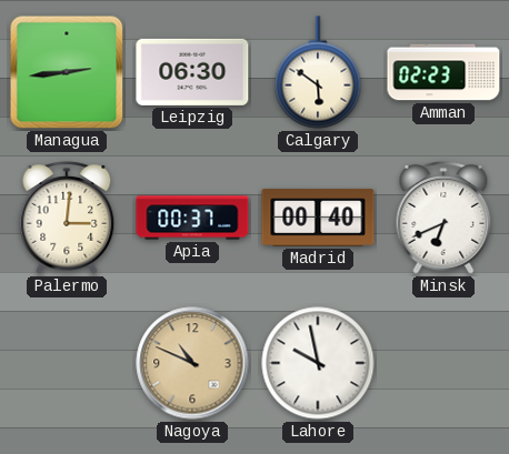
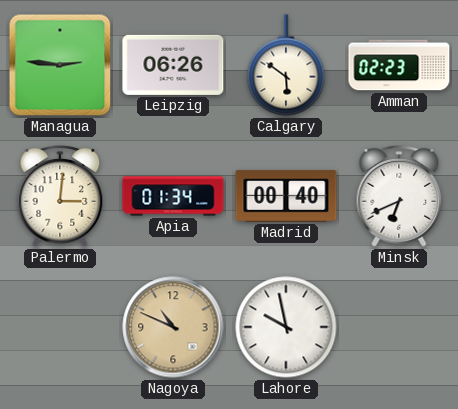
Managua: 2:44 -> 2:46
Leipzig: 06:30 -> 06:26
Apia: 00:37 -> 01:34
